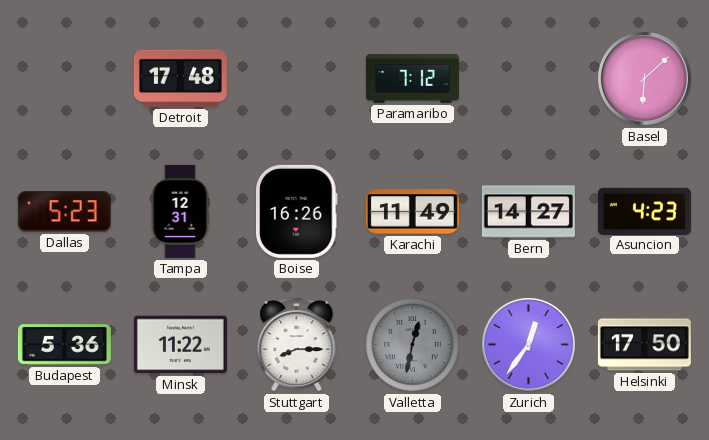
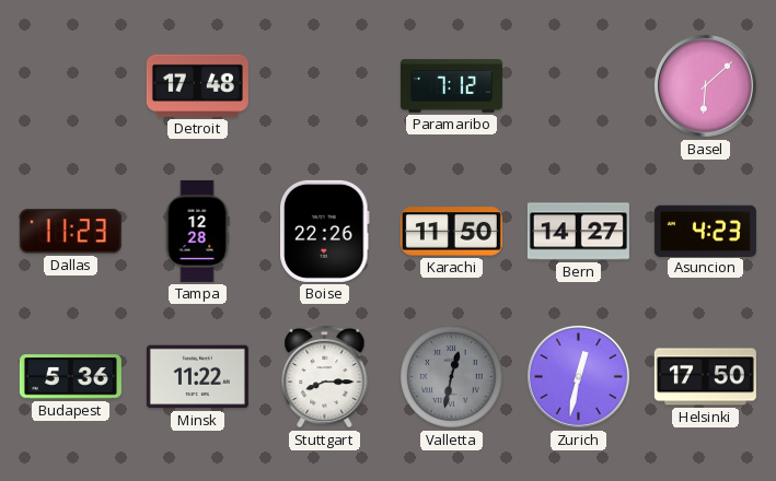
Dallas: 5:23 -> 11:23
Tampa: 12:31 -> 12:28
Boise: 16:26 -> 22:26
Karachi: 11:49 -> 11:50
Zurich: 12:36 -> 12:32
